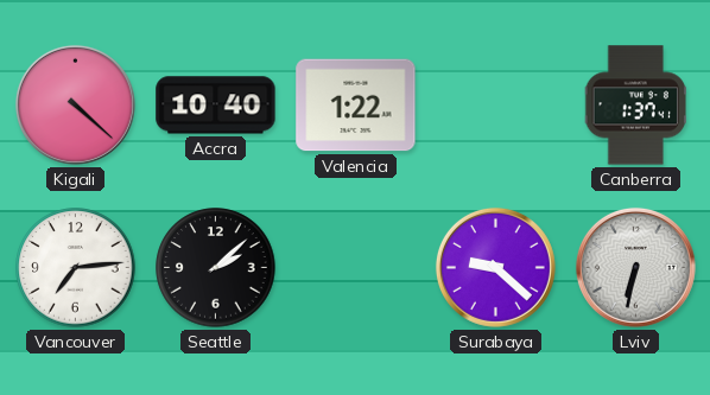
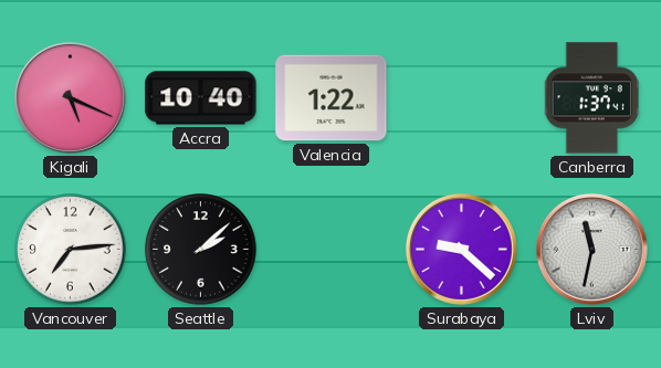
Kigali: 4:22 -> 5:19
Lviv: 6:32 -> 11:32
